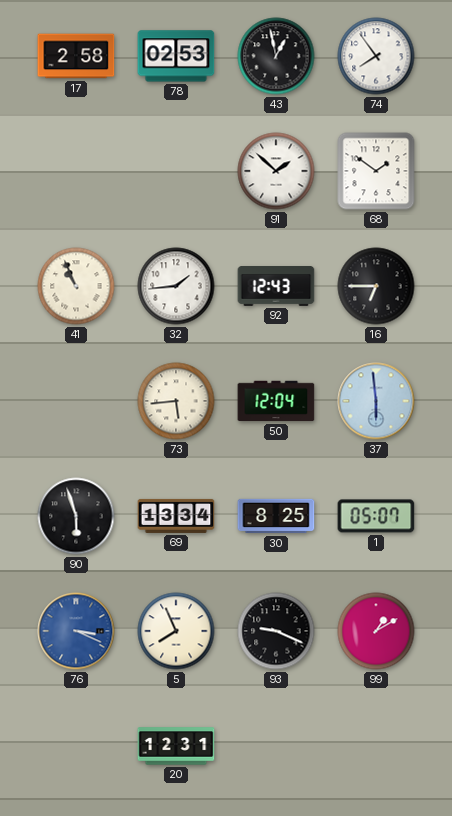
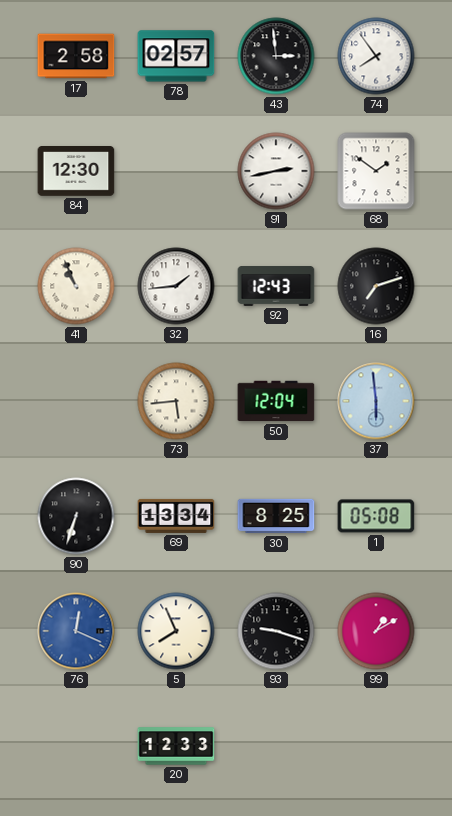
78: 02:53 -> 02:57
43: 12:58 -> 2:59
84: none -> 12:30
91: 1:52 -> 2:43
16: 6:45 -> 7:12
90: 5:57 -> 6:33
1: 05:07 -> 05:08
76: 3:19 -> 12:19
93: 9:19 -> 9:18
20: 12:31 -> 12:33
